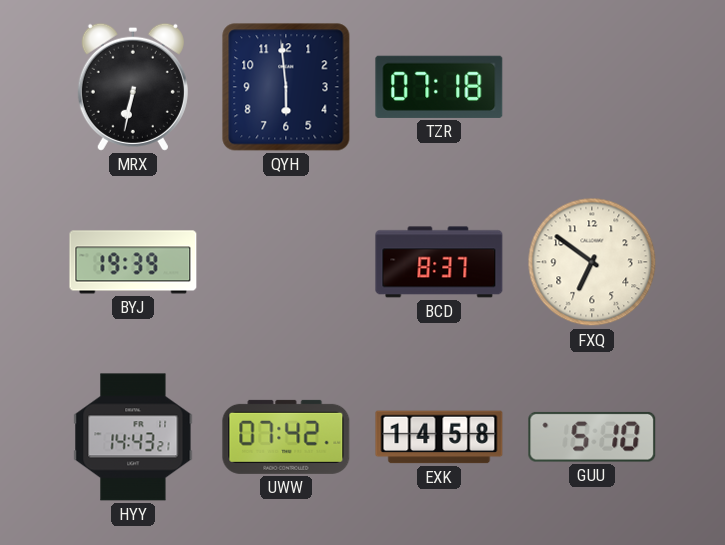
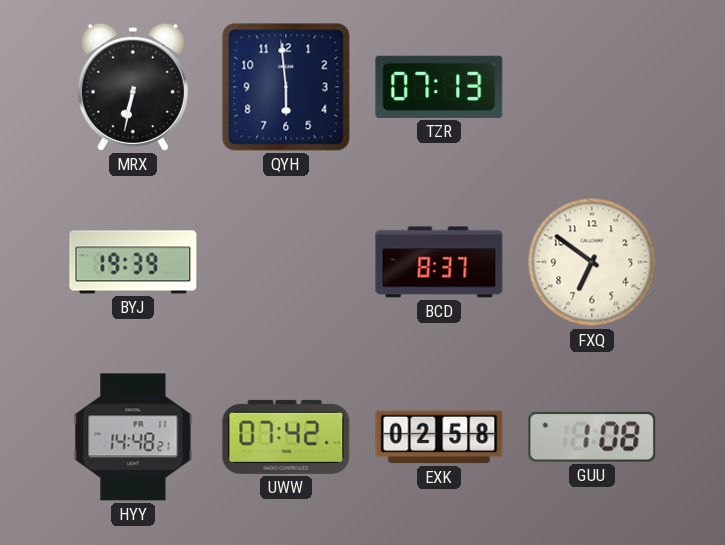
TZR: 07:18 -> 07:13
HYY: 14:43 -> 14:48
EXK: 14:58 -> 02:58
GUU: 5:10 -> 1:08
